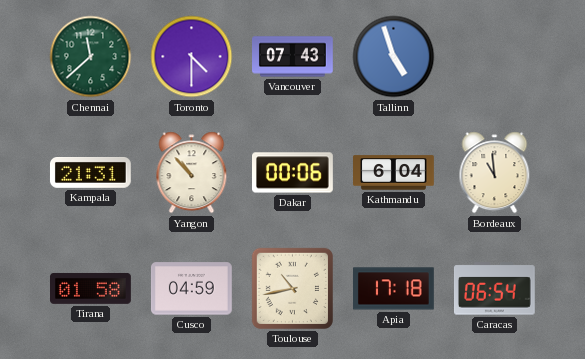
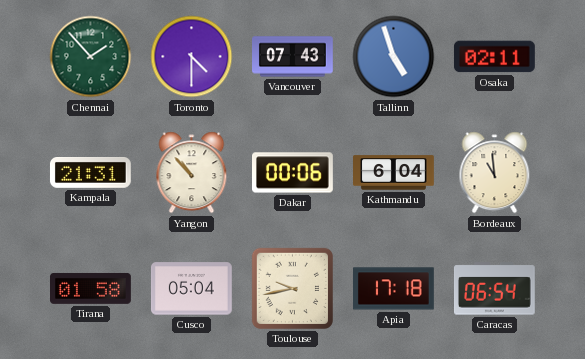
Chennai: 11:38 -> 1:53
Osaka: none -> 02:11
Cusco: 04:59 -> 05:04
Toulouse: 10:43 -> 9:43
